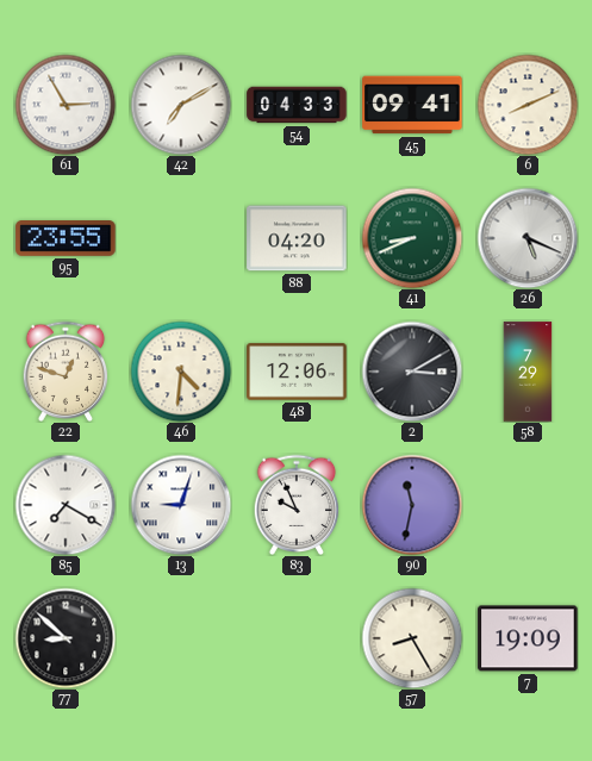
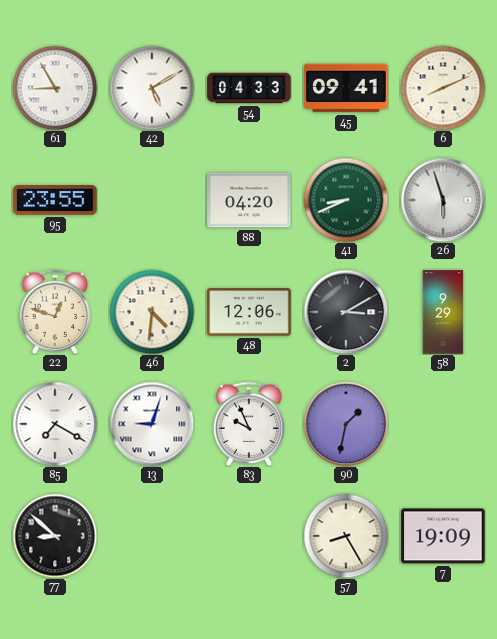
61: 2:55 -> 8:55
42: 7:10 -> 5:10
26: 5:19 -> 5:57
58: 7:29 -> 9:29
90: 11:32 -> 1:32
